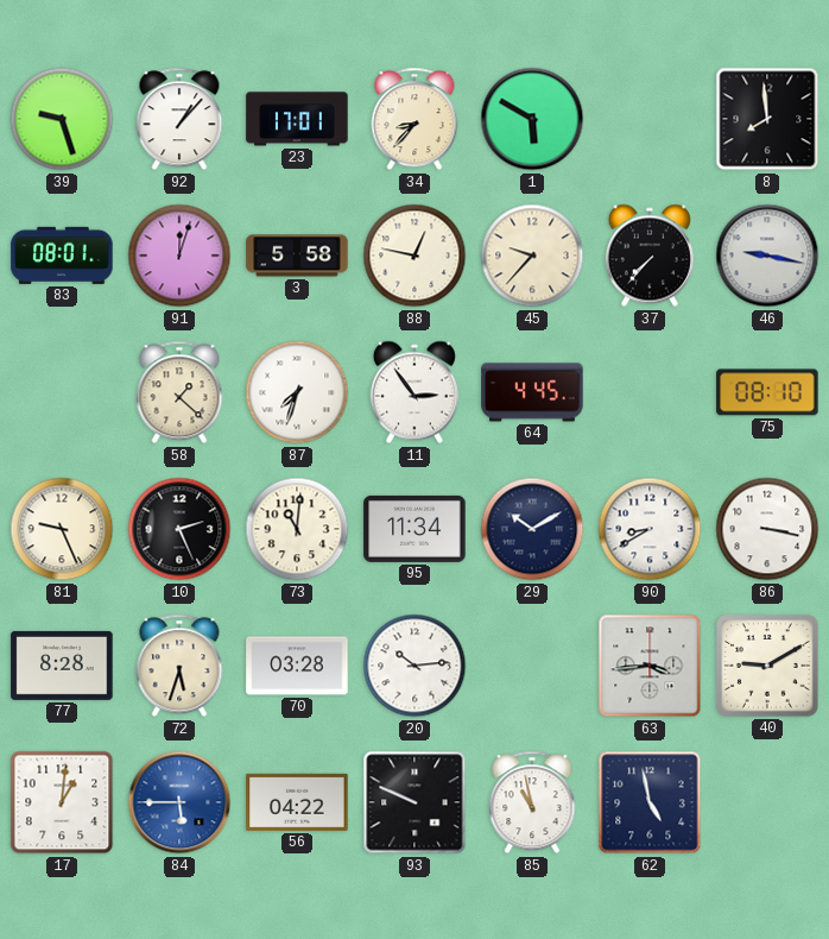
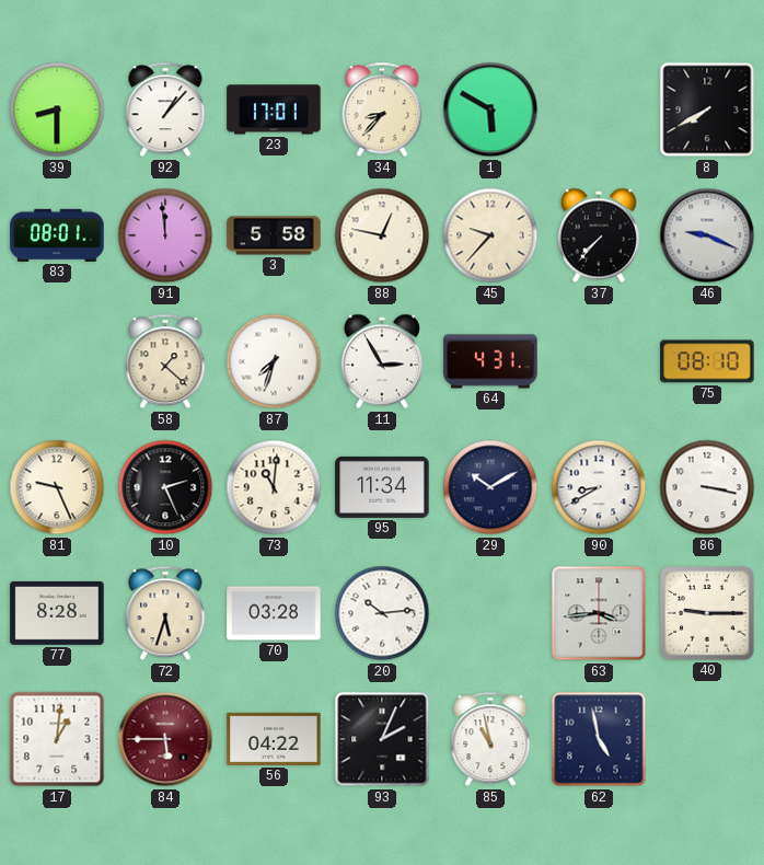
39: 9:27 -> 8:30
8: 7:59 -> 7:40
91: 12:03 -> 11:59
46: 9:17 -> 9:19
11: 2:54 -> 2:55
64: 4:45 -> 4:31
40: 9:10 -> 9:15
84 dial: blue -> burgundy
93: 9:49 -> 2:04
